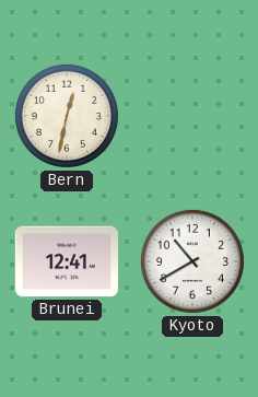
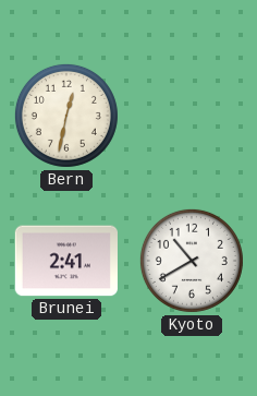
Brunei: 12:41 -> 2:41
